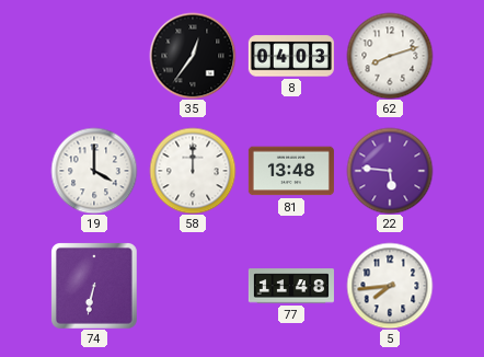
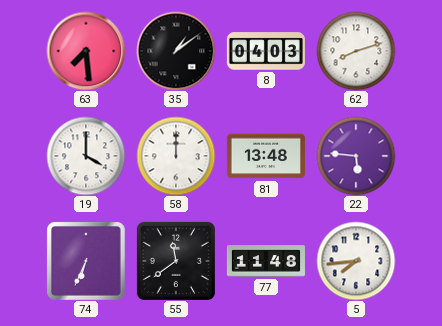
63: none -> 7:29
35: 12:36 -> 1:09
74: 6:32 -> 6:34
55: none -> 11:39
